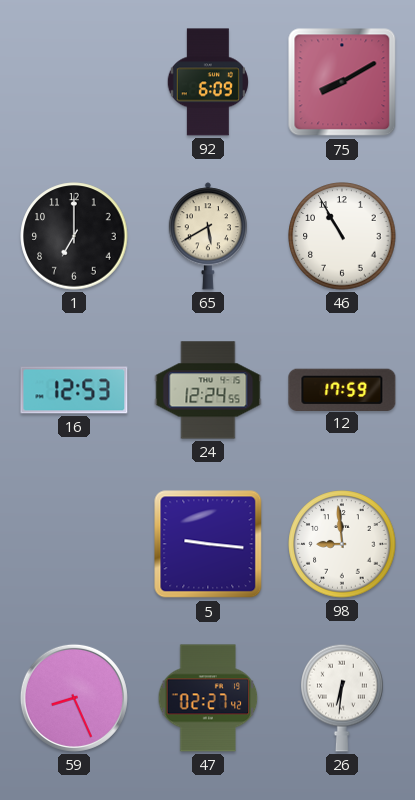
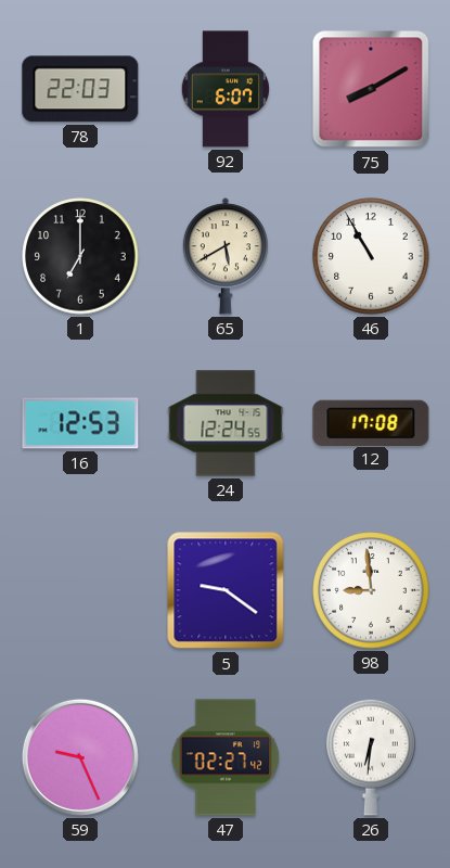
78: none -> 22:03
92: 6:09 -> 6:07
12: 17:59 -> 17:08
5: 9:16 -> 9:21
59: 8:26 -> 9:26
